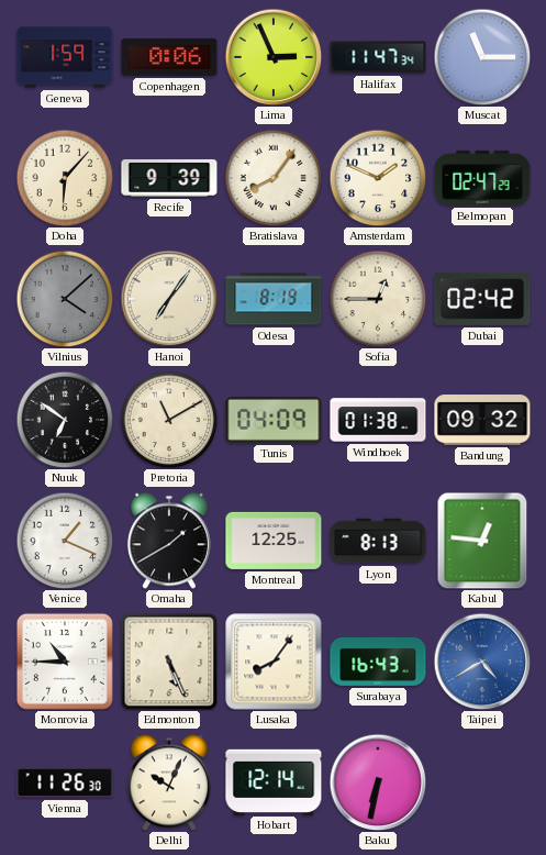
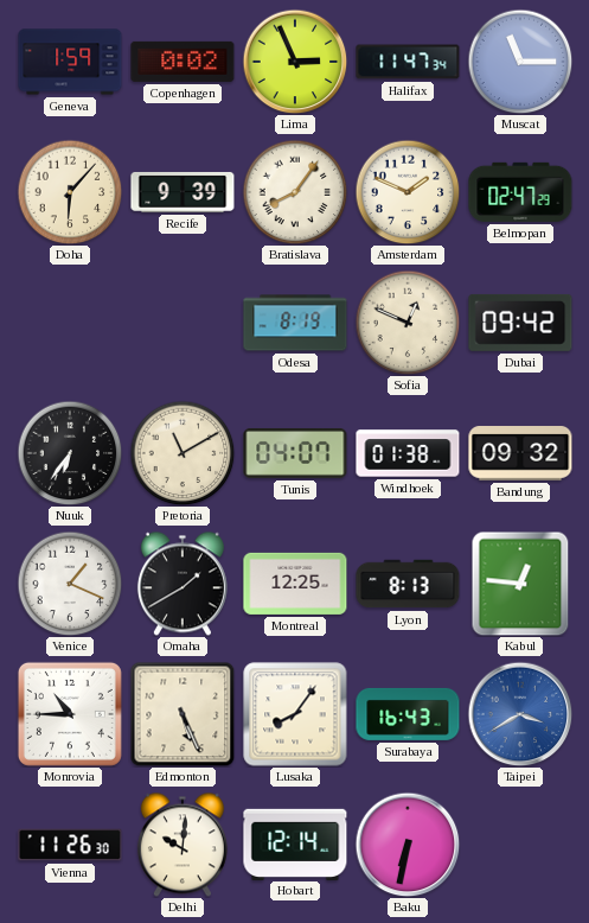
Copenhagen: 0:06 -> 0:02
Vilnius: 4:08 -> none
Hanoi: 7:06 -> none
Sofia: 12:45 -> 12:49
Dubai: 02:42 -> 09:42
Nuuk: 6:51 -> 6:36
Tunis: 04:09 -> 04:07
Taipei: 4:40 -> 3:40
Delhi: 10:04 -> 10:01
